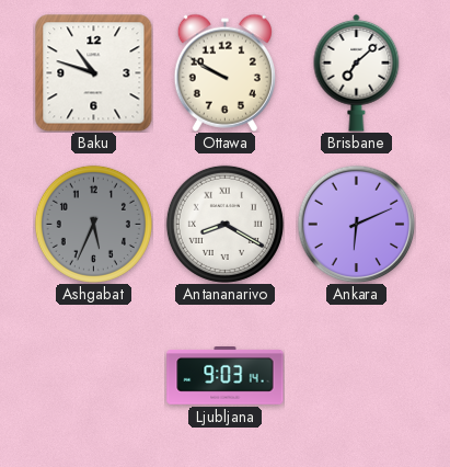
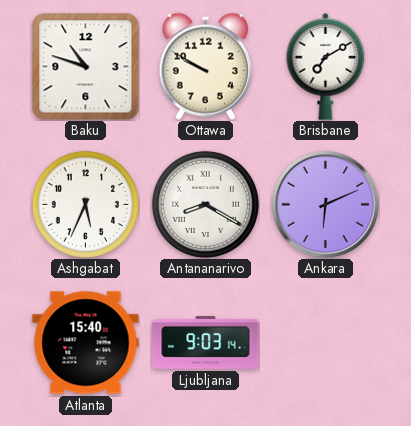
Brisbane: 7:08 -> 7:10
Ashgabat dial: grey -> white
Atlanta: none -> 15:40
